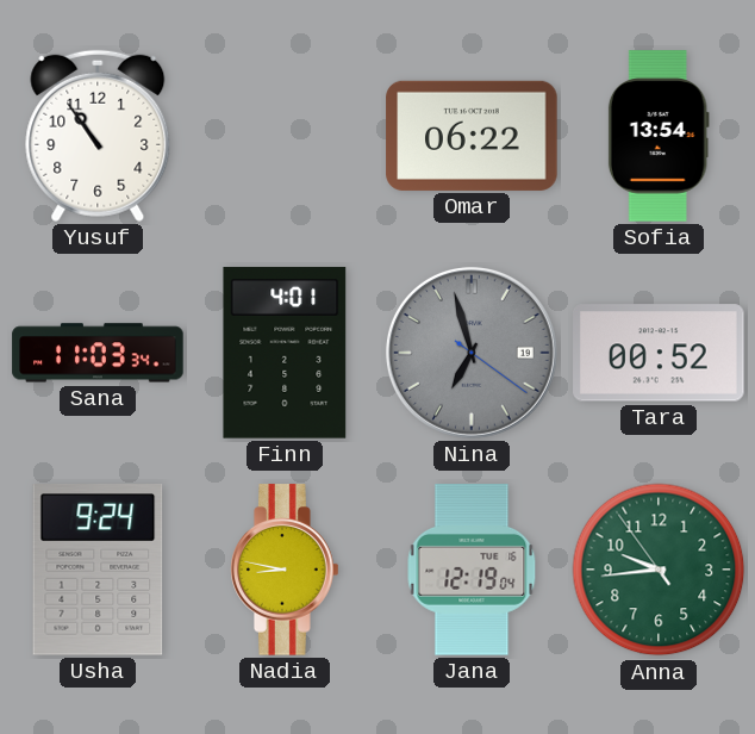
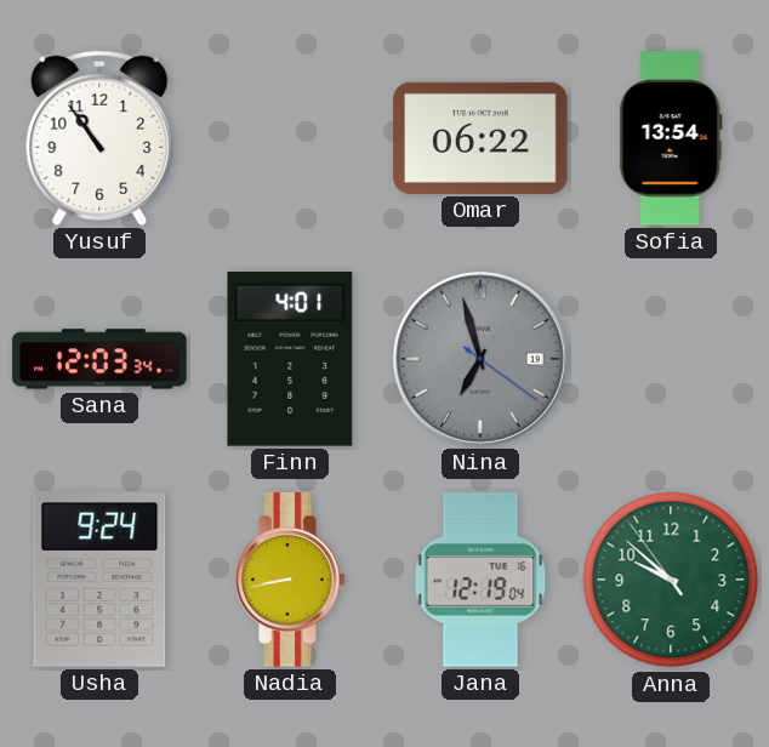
Sana: 11:03 -> 12:03
Tara: 00:52 -> none
Nadia: 8:47 -> 8:43
Anna: 9:43 -> 9:51
